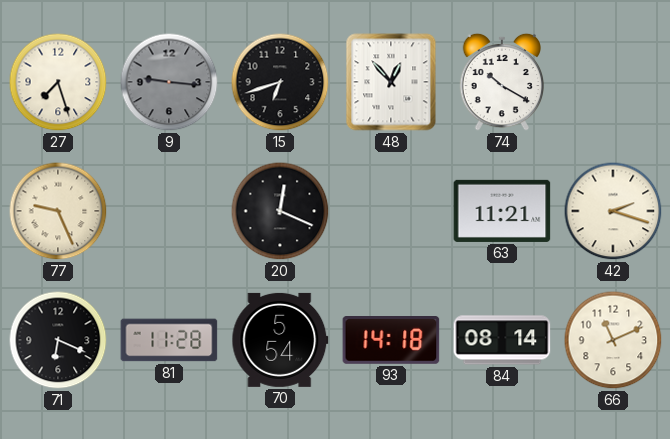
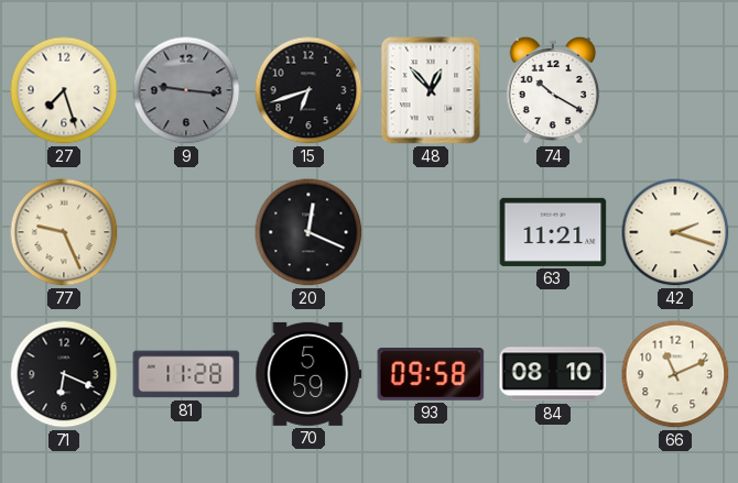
70: 5:54 -> 5:59
93: 14:18 -> 09:58
84: 08:14 -> 08:10
